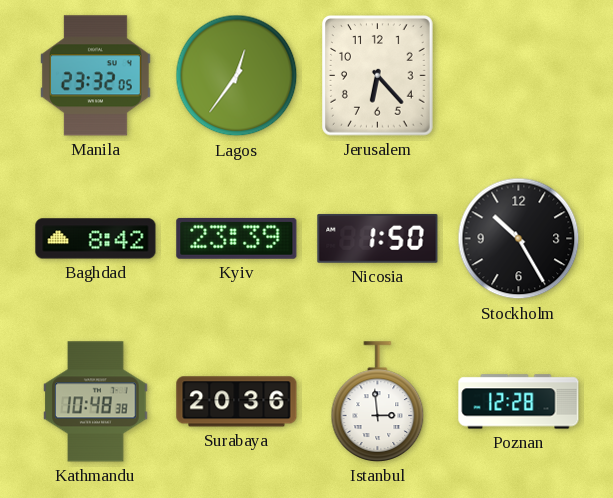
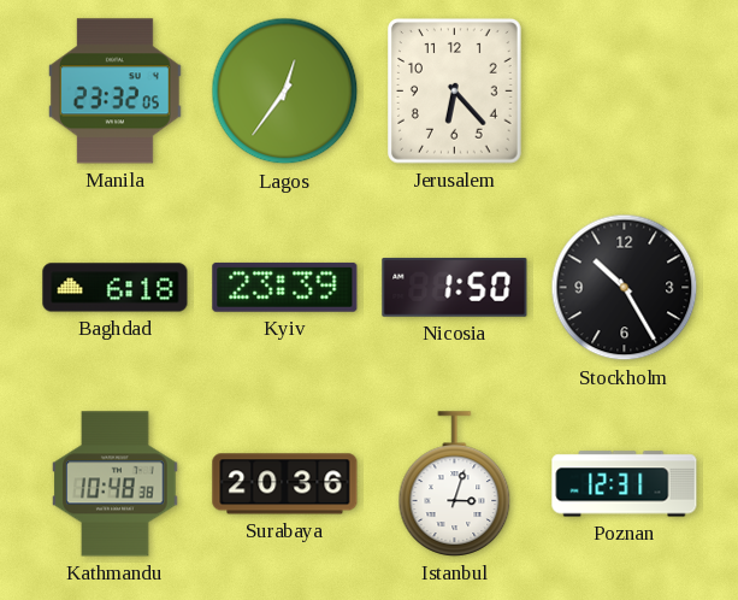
Baghdad: 8:42 -> 6:18
Istanbul: 2:59 -> 3:03
Poznan: 12:28 -> 12:31
